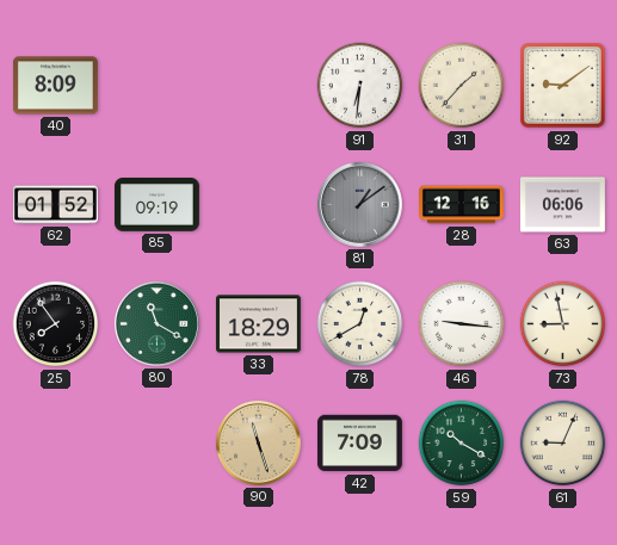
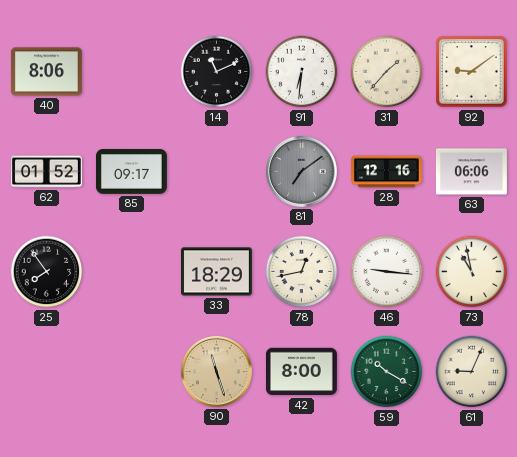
40: 8:09 -> 8:06
14: none -> 11:11
85: 09:19 -> 09:17
81: 1:09 -> 7:09
80: 11:20 -> none
78: 12:40 -> 12:43
73: 8:58 -> 10:58
42: 7:09 -> 8:00
